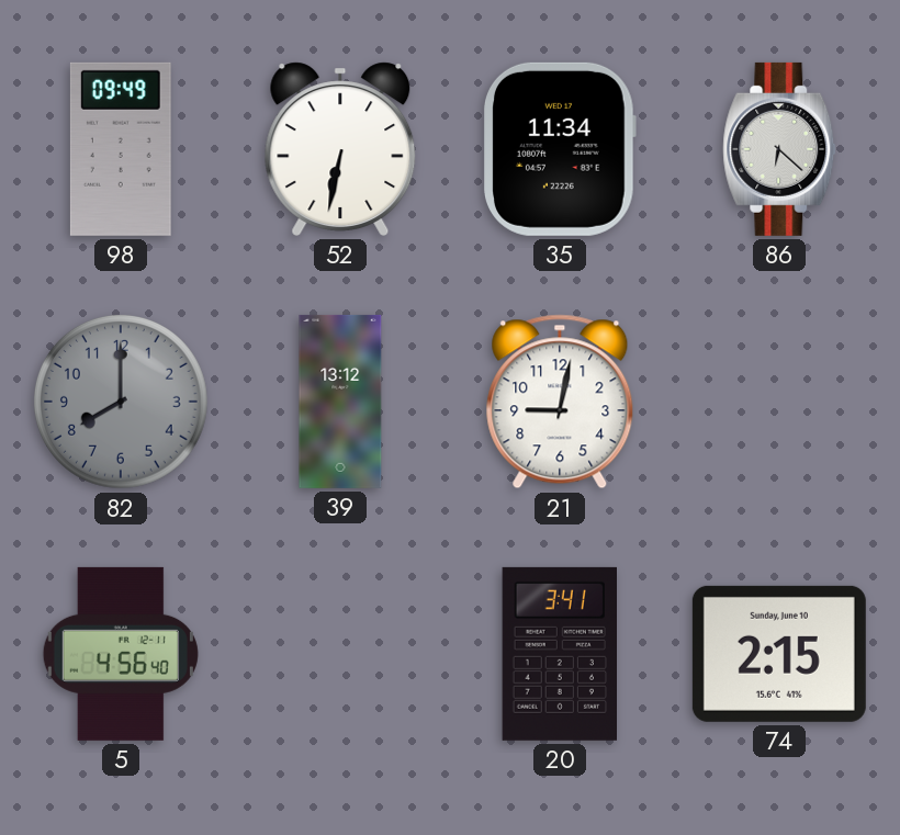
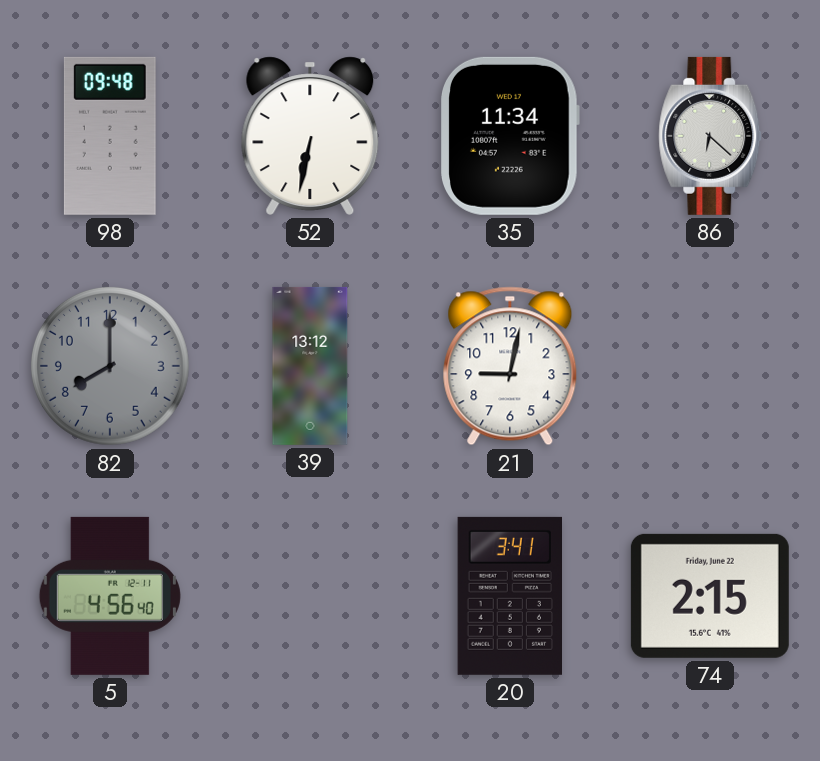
98: 09:49 -> 09:48
74 date: Sunday, June 10 -> Friday, June 22
